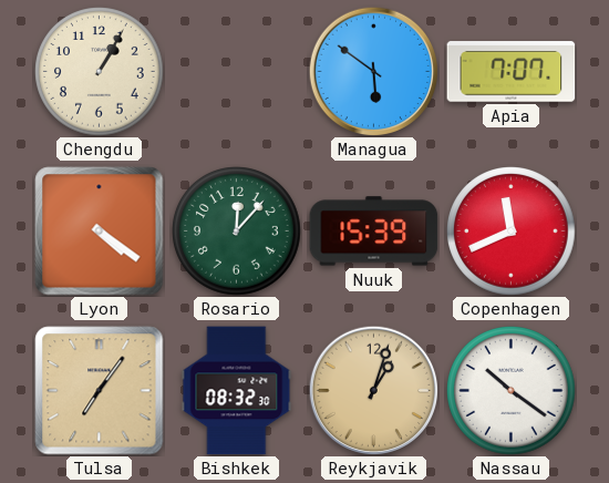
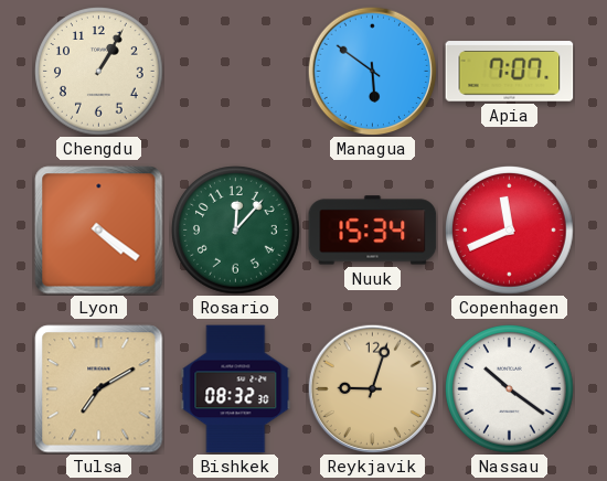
Nuuk: 15:39 -> 15:34
Tulsa: 7:06 -> 7:10
Reykjavik: 1:03 -> 9:03
